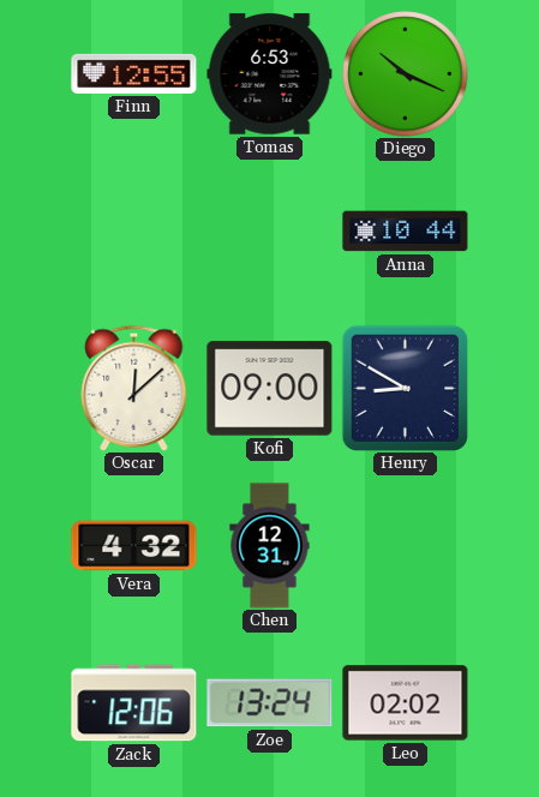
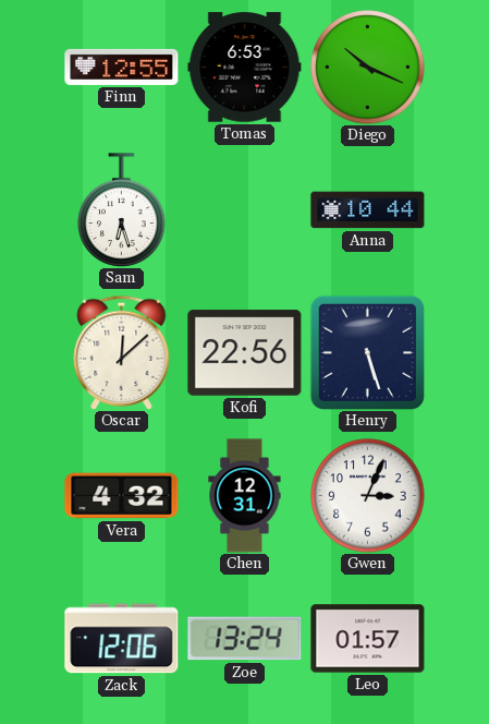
Sam: none -> 6:27
Kofi: 09:00 -> 22:56
Henry: 8:50 -> 5:27
Gwen: none -> 3:04
Leo: 02:02 -> 01:57
